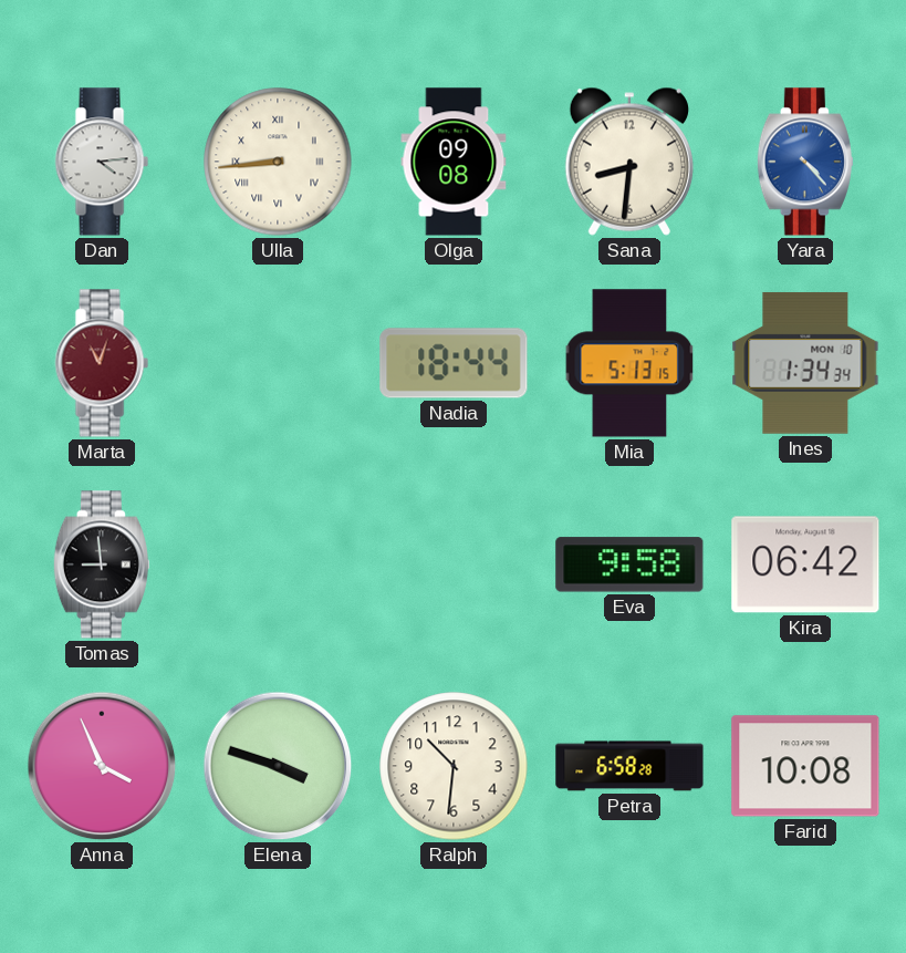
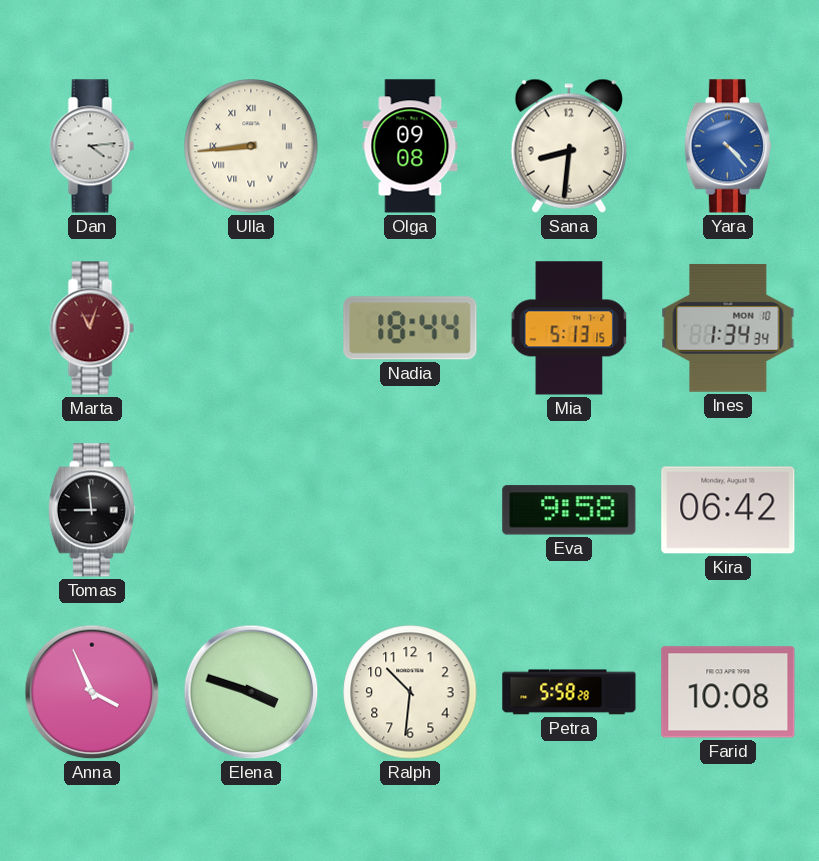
Petra: 6:58 -> 5:58
